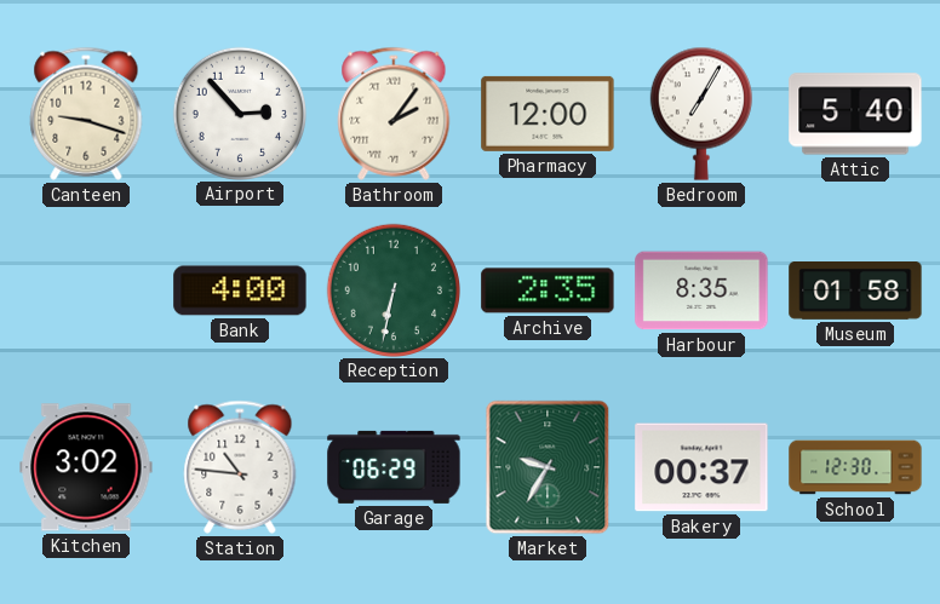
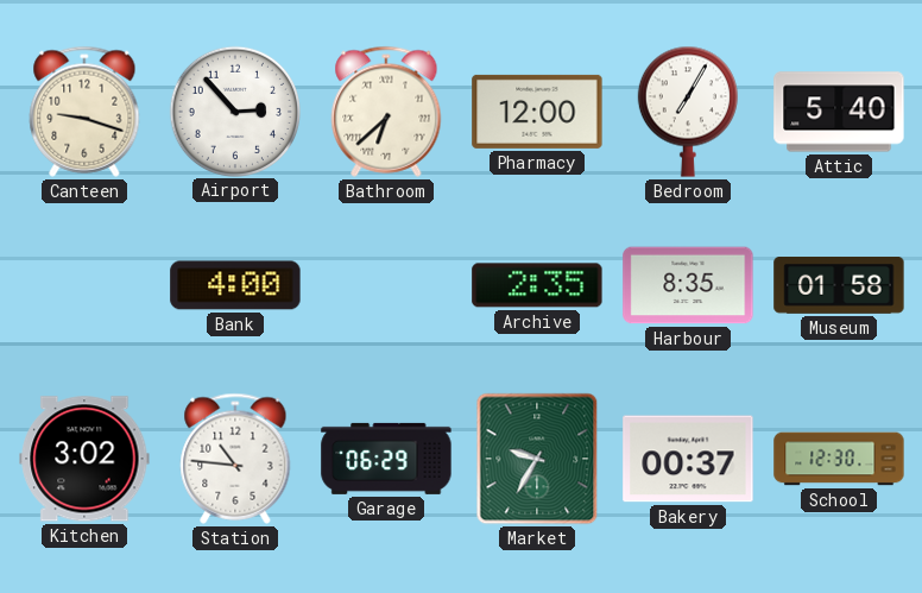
Bathroom: 2:06 -> 6:38
Reception: 6:32 -> none
